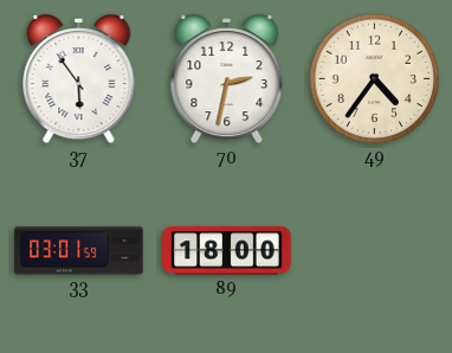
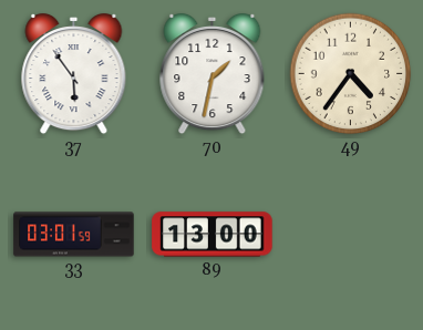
70: 2:32 -> 1:32
89: 18:00 -> 13:00
